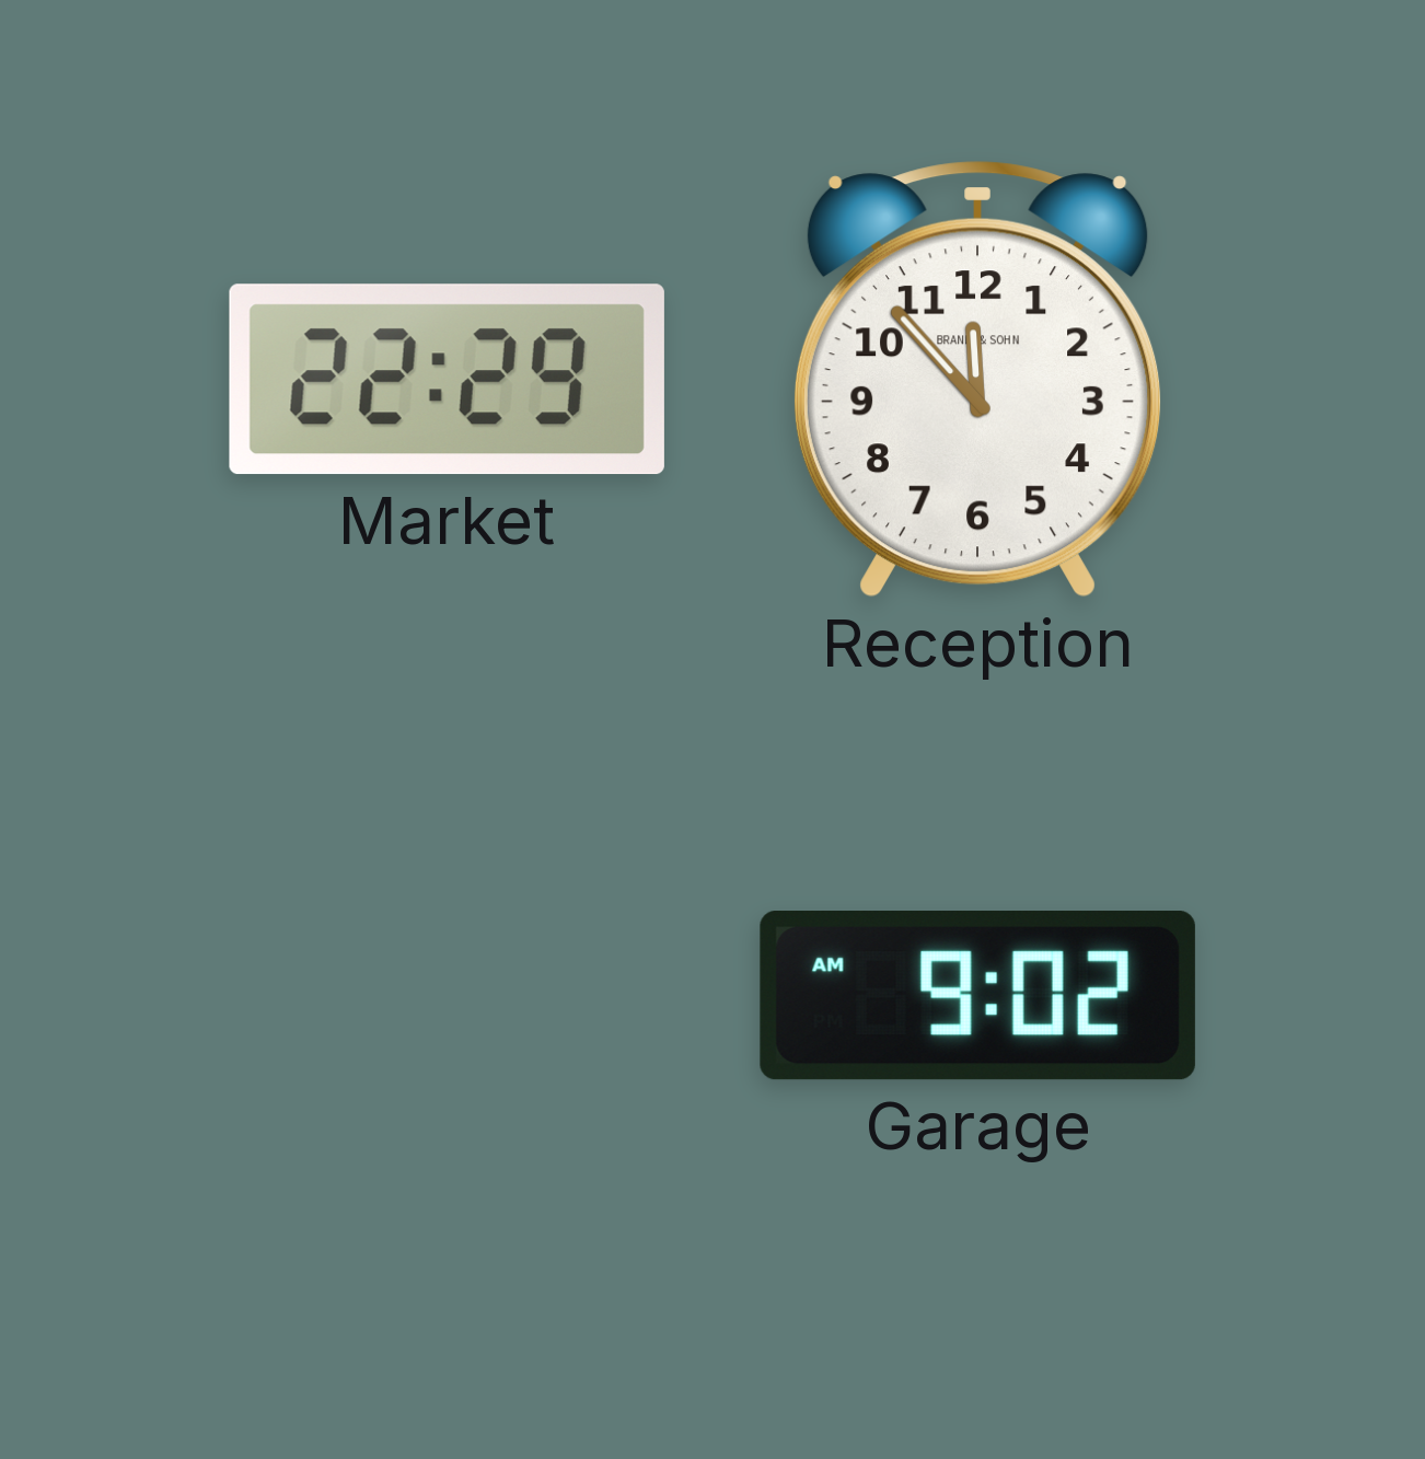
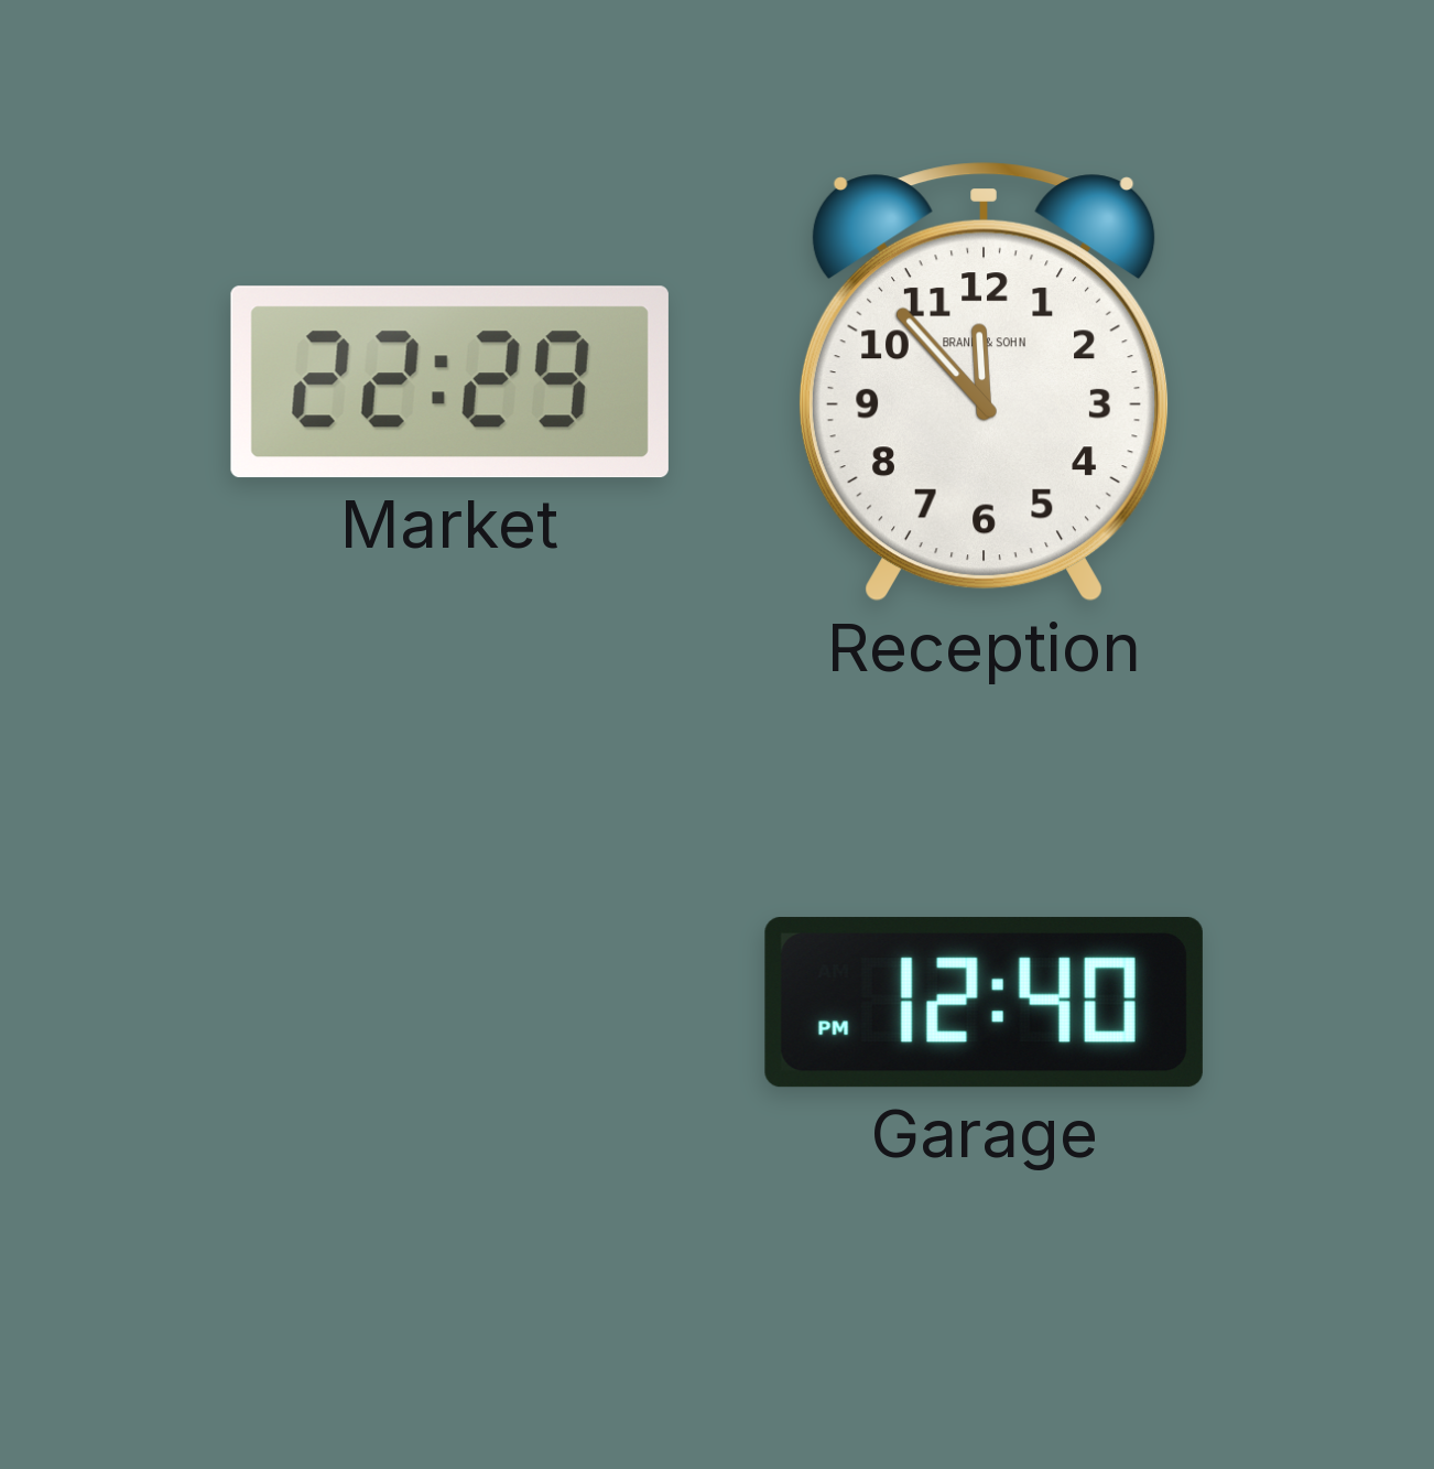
Garage: 9:02 -> 12:40
